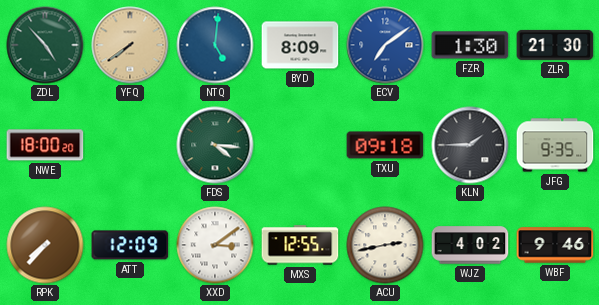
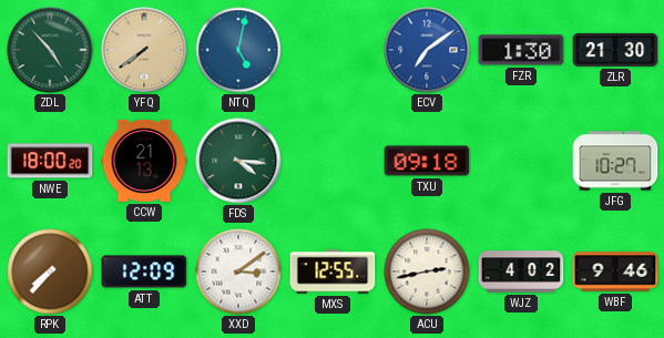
NTQ: 5:01 -> 5:02
BYD: 8:09 -> none
CCW: none -> 21:13
KLN: 1:45 -> none
JFG: 9:35 -> 10:27
